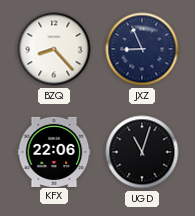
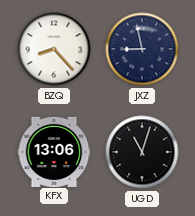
JXZ: 8:56 -> 8:58
KFX: 22:06 -> 13:06
